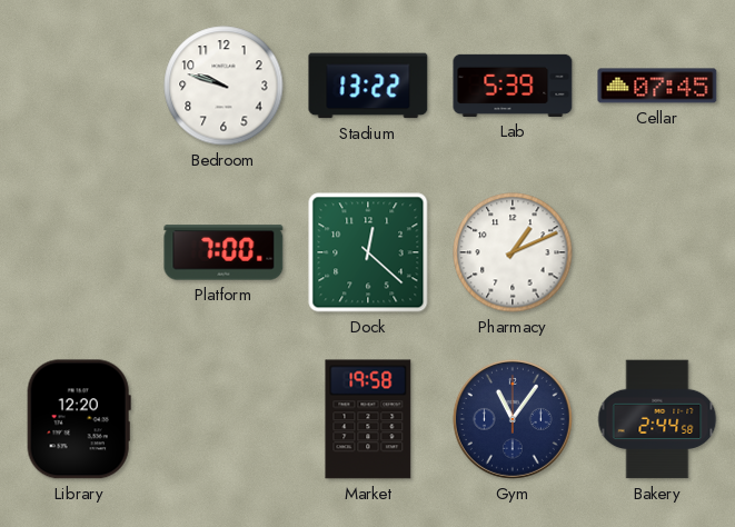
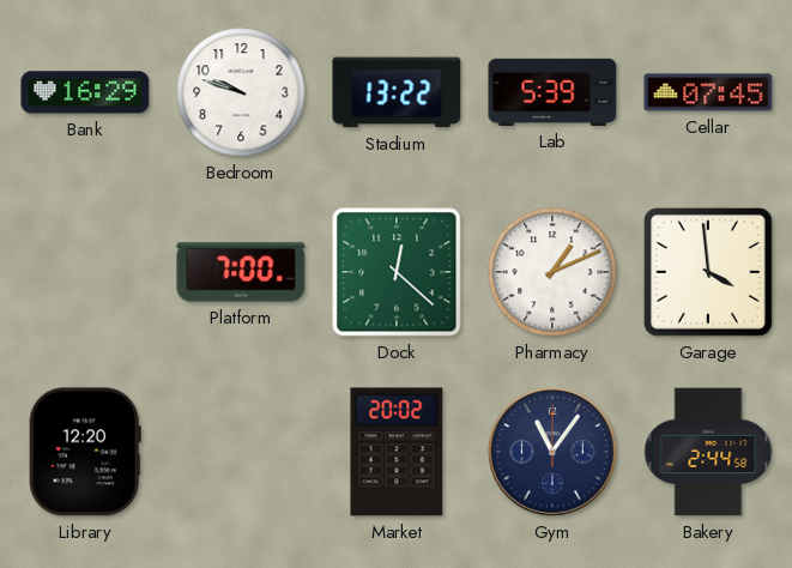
Bank: none -> 16:29
Garage: none -> 3:59
Market: 19:58 -> 20:02
